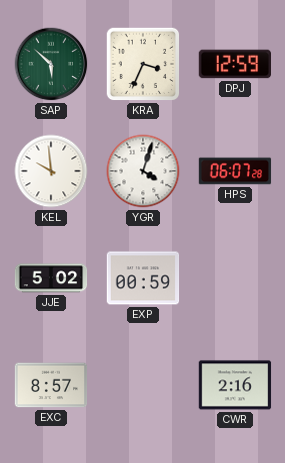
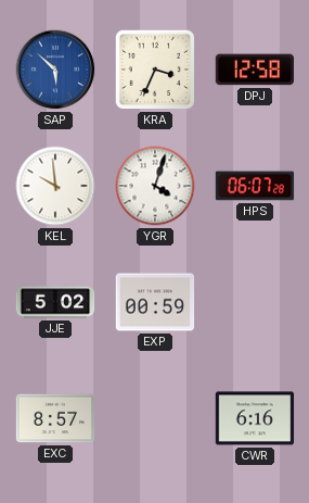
SAP dial: green -> blue
DPJ: 12:59 -> 12:58
CWR: 2:16 -> 6:16
